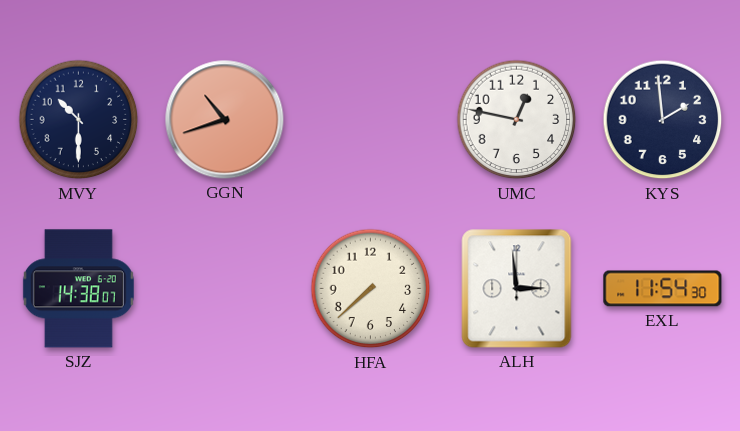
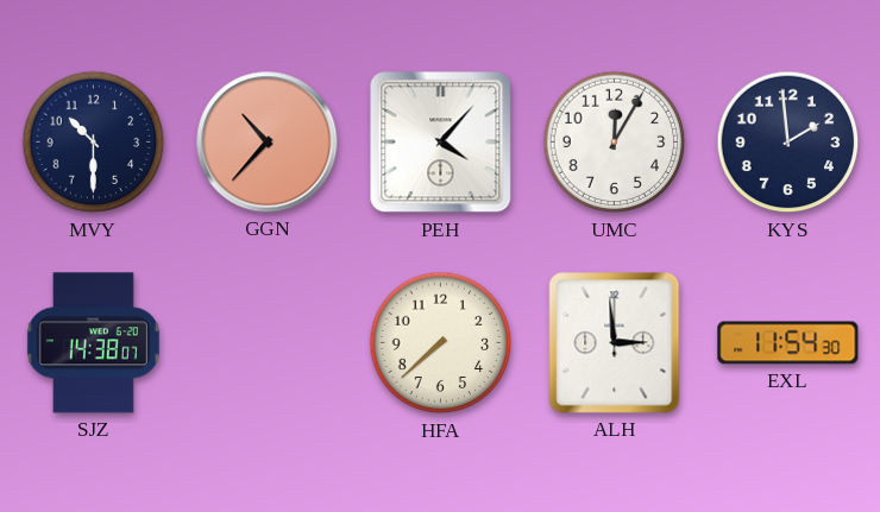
GGN: 10:42 -> 10:37
PEH: none -> 4:07
UMC: 12:47 -> 12:05
